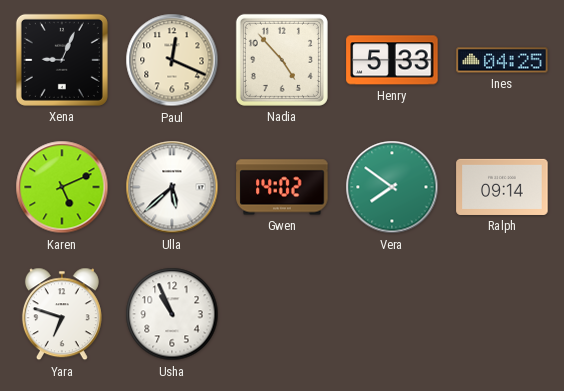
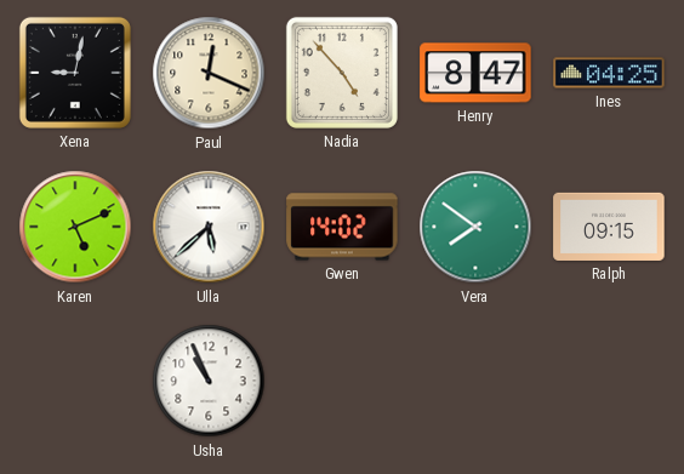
Xena: 9:04 -> 9:02
Henry: 5:33 -> 8:47
Ralph: 09:14 -> 09:15
Yara: 6:48 -> none
